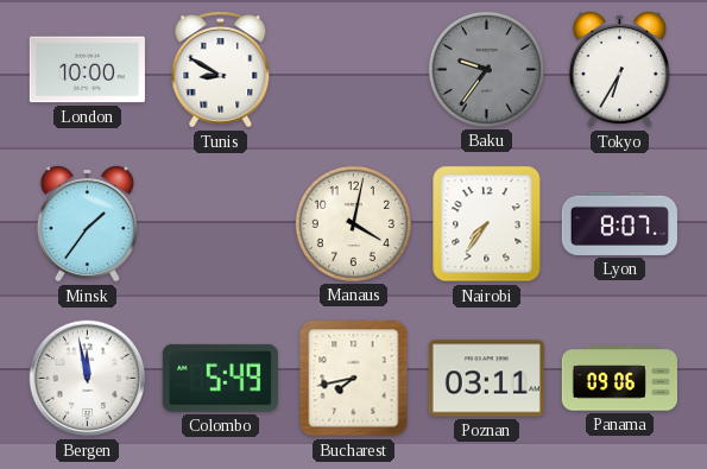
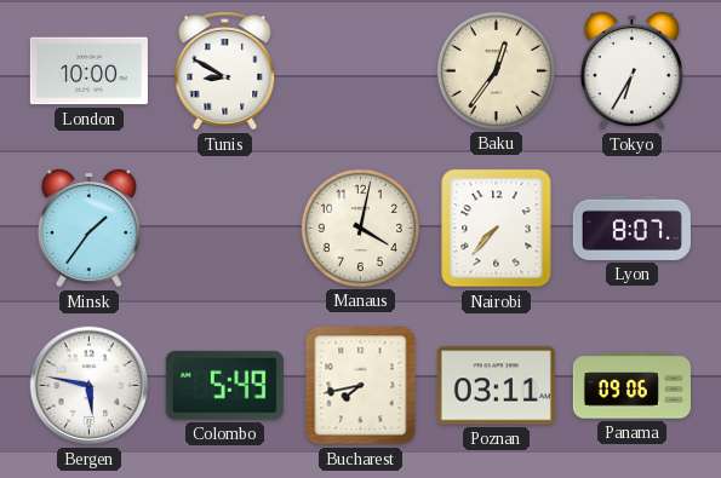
Baku: 9:36 -> 12:36
Baku dial: grey -> cream
Nairobi: 7:36 -> 7:37
Bergen: 11:58 -> 5:47
